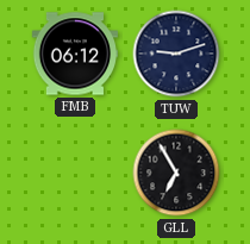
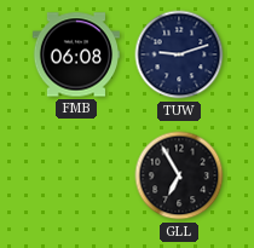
FMB: 06:12 -> 06:08
